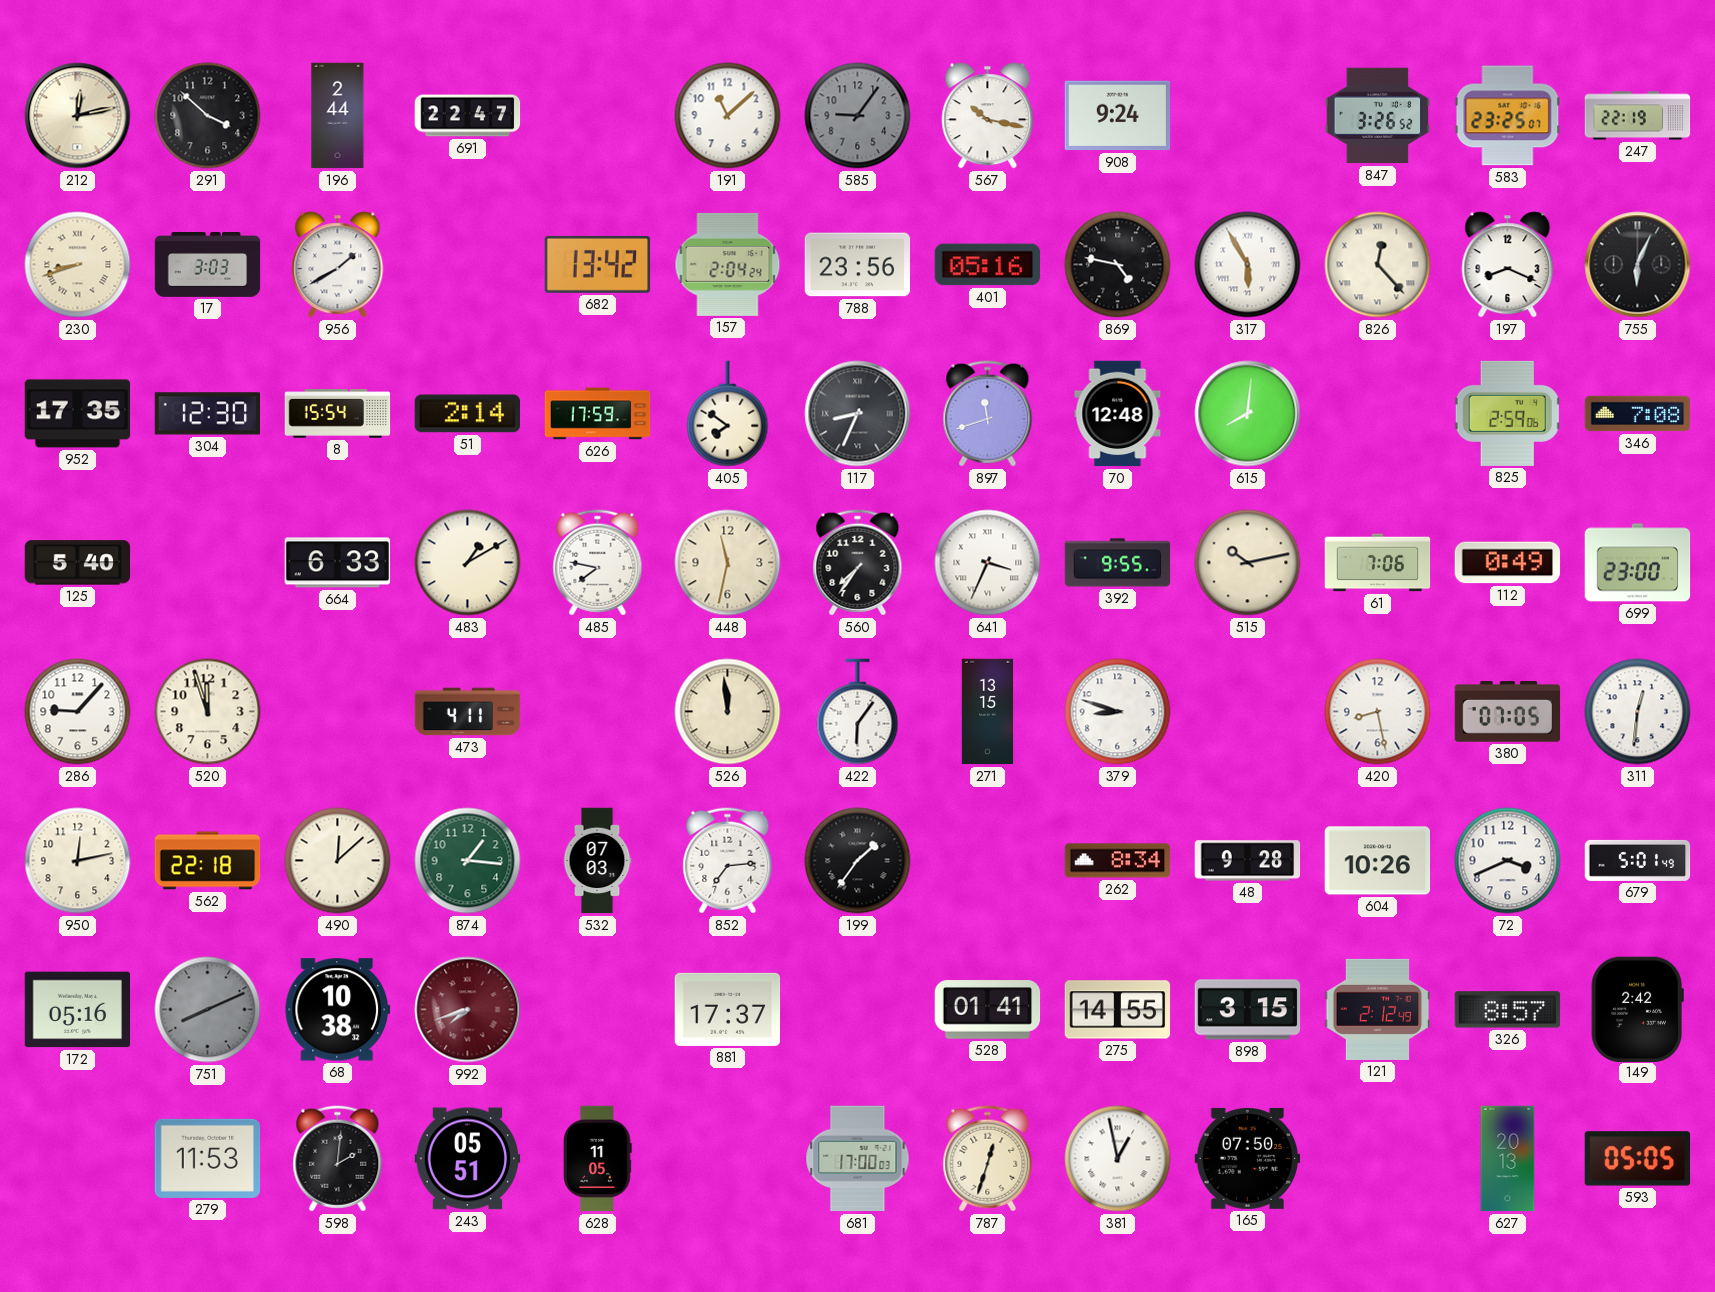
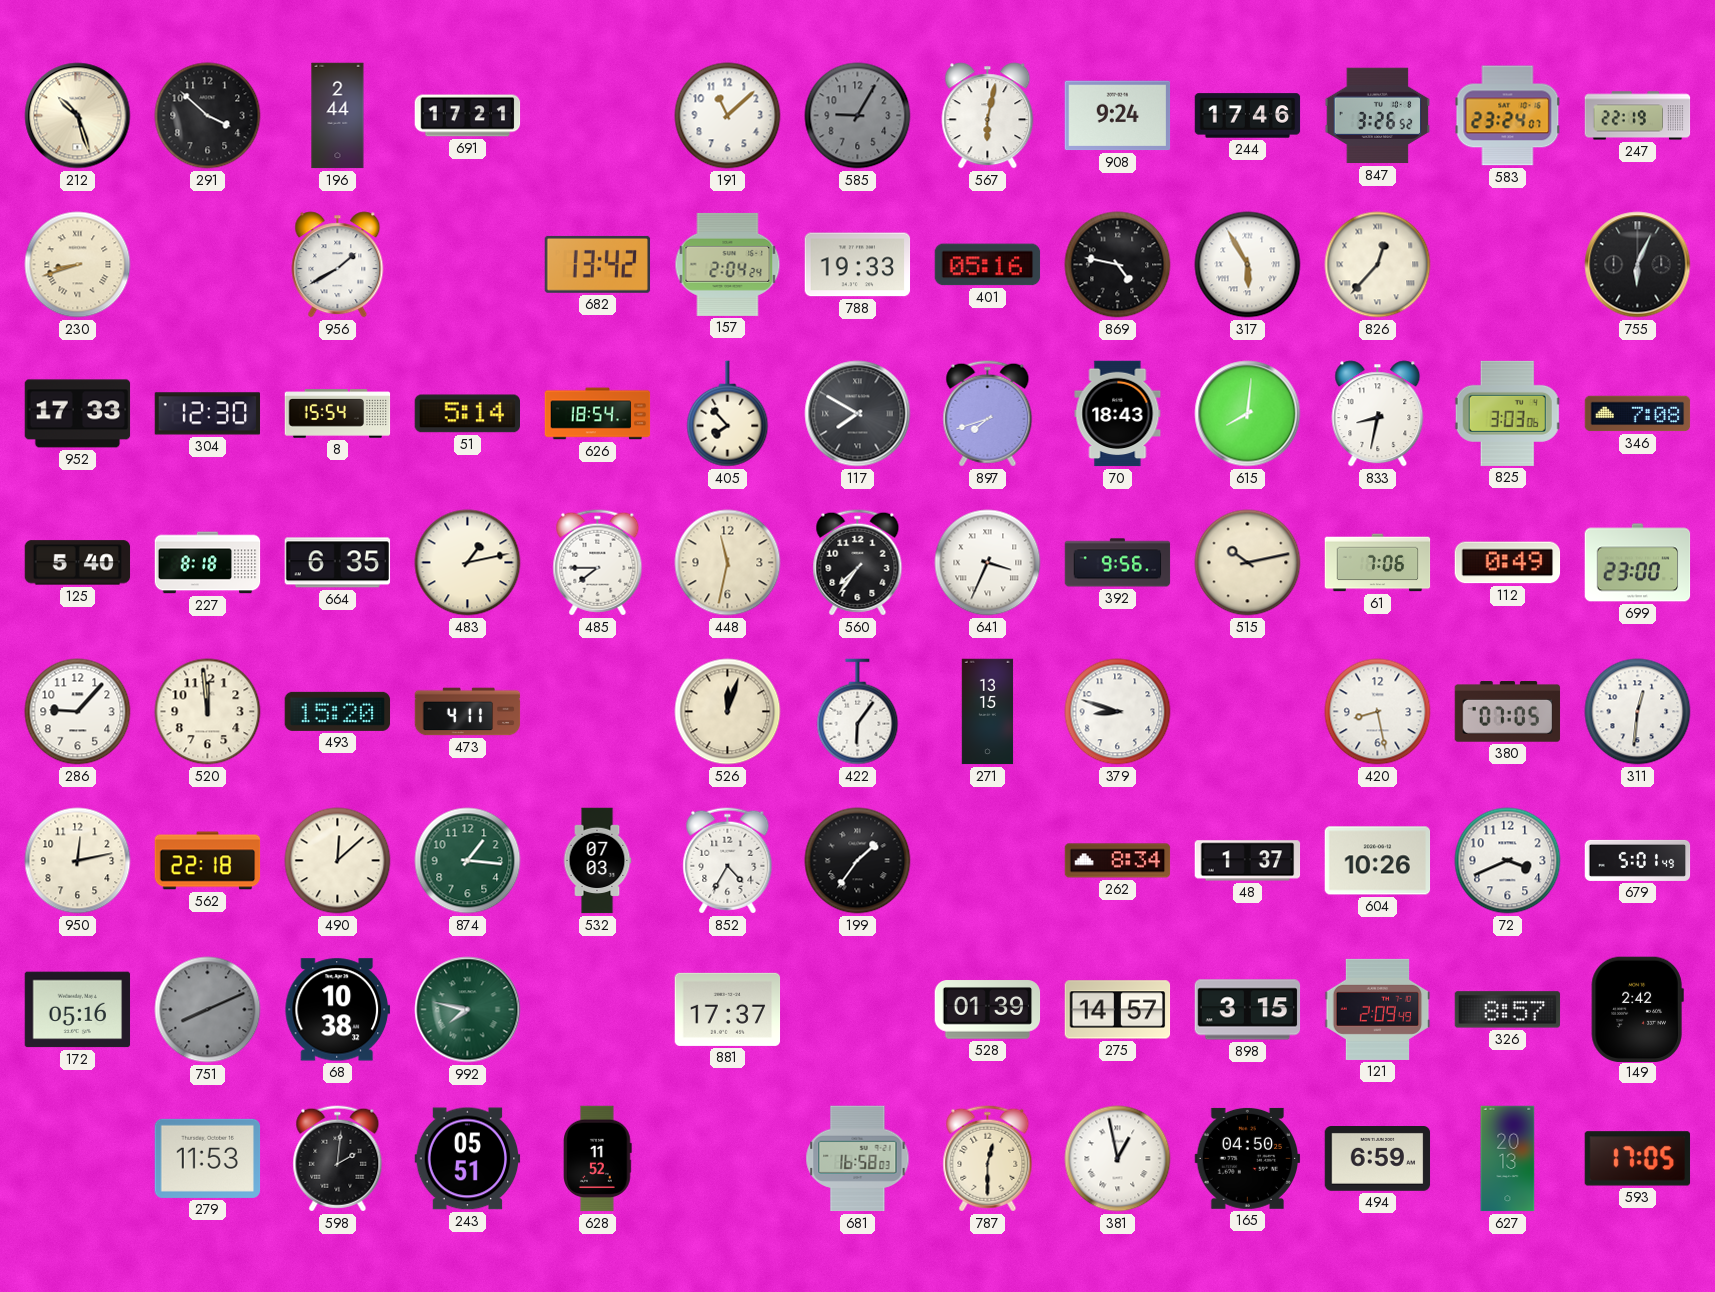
212: 12:13 -> 10:27
691: 22:47 -> 17:21
585: 9:06 -> 9:05
567: 10:17 -> 6:02
244: none -> 17:46
583: 23:25 -> 23:24
17: 3:03 -> none
788: 23:56 -> 19:33
826: 12:23 -> 12:37
197: 8:19 -> none
952: 17:35 -> 17:33
51: 2:14 -> 5:14
626: 17:59 -> 18:54
405: 7:51 -> 7:53
117: 8:34 -> 7:50
897: 11:42 -> 7:42
70: 12:48 -> 18:43
833: none -> 8:32
825: 2:59 -> 3:03
227: none -> 8:18
664: 6:33 -> 6:35
483: 1:10 -> 1:13
485: 7:47 -> 7:45
392: 9:55 -> 9:56
520: 11:57 -> 11:59
493: none -> 15:20
526: 11:59 -> 12:03
852: 7:14 -> 4:35
48: 9:28 -> 1:37
992: 7:42 -> 7:47
992 dial: burgundy -> green
528: 01:41 -> 01:39
275: 14:55 -> 14:57
121: 2:12 -> 2:09
628: 11:05 -> 11:52
681: 17:00 -> 16:58
787: 12:33 -> 12:30
165: 07:50 -> 04:50
494: none -> 6:59
593: 05:05 -> 17:05
